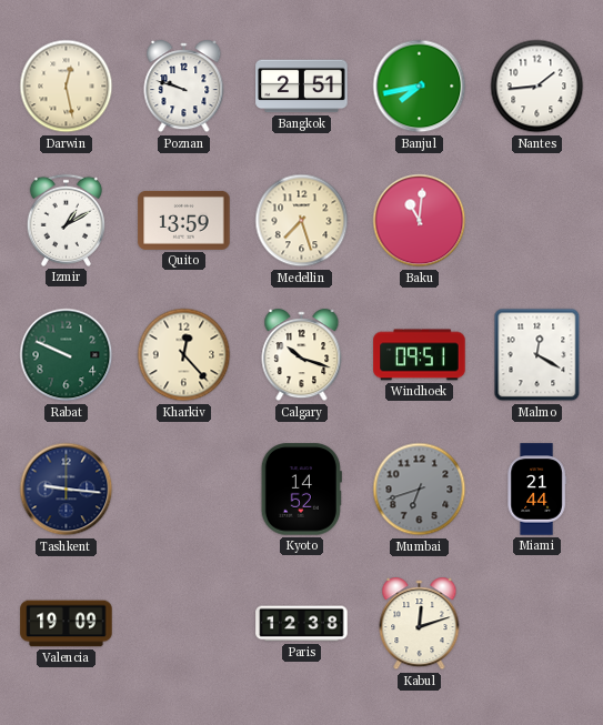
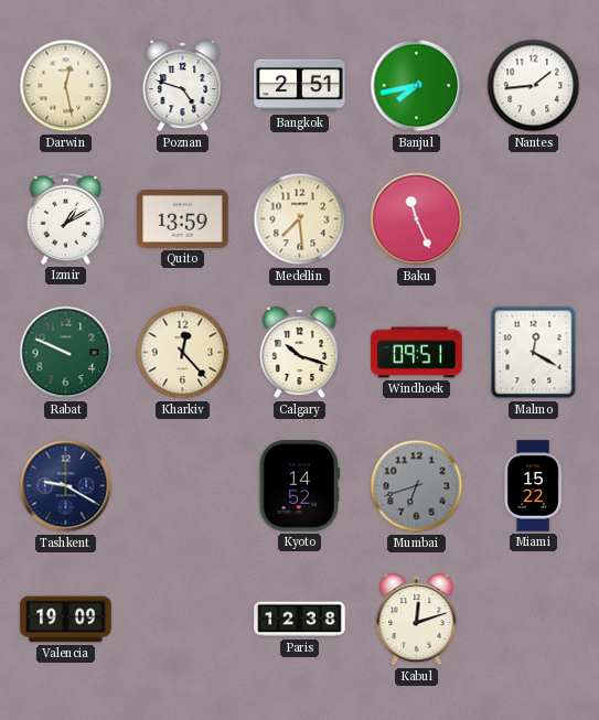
Poznan: 9:48 -> 4:48
Medellin: 7:27 -> 7:29
Baku: 11:01 -> 11:26
Tashkent: 9:16 -> 9:20
Miami: 21:44 -> 15:22
